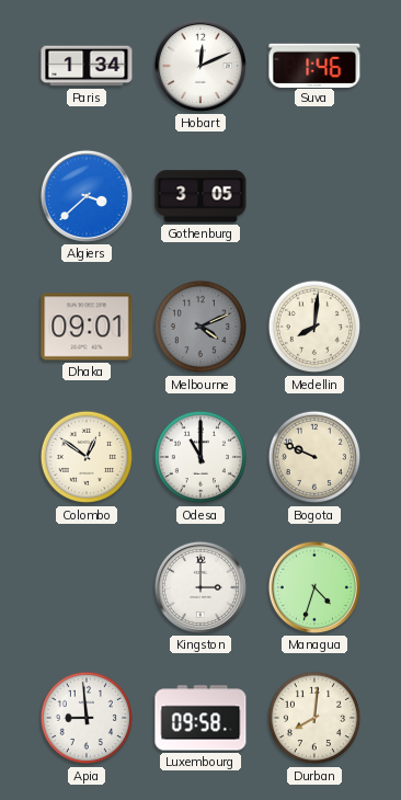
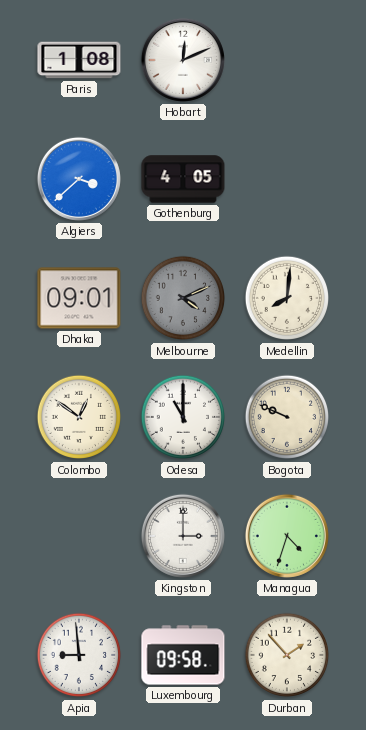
Paris: 1:34 -> 1:08
Suva: 1:46 -> none
Gothenburg: 3:05 -> 4:05
Durban: 8:01 -> 1:53
